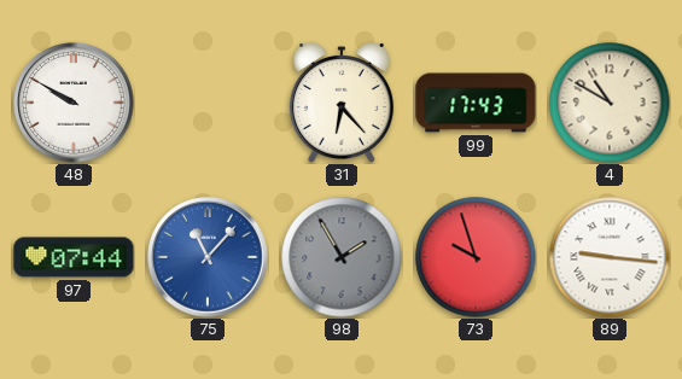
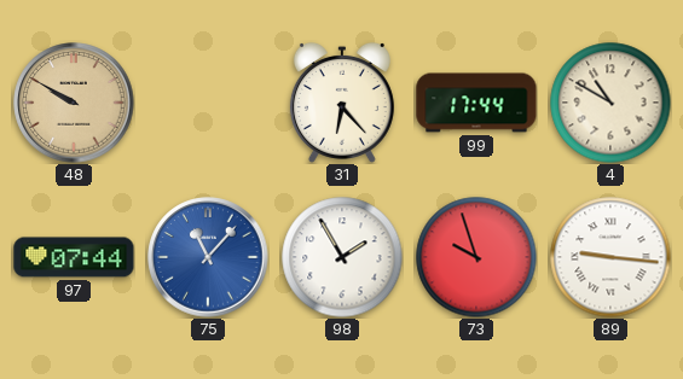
48 dial: white -> champagne
99: 17:43 -> 17:44
98 dial: grey -> white
